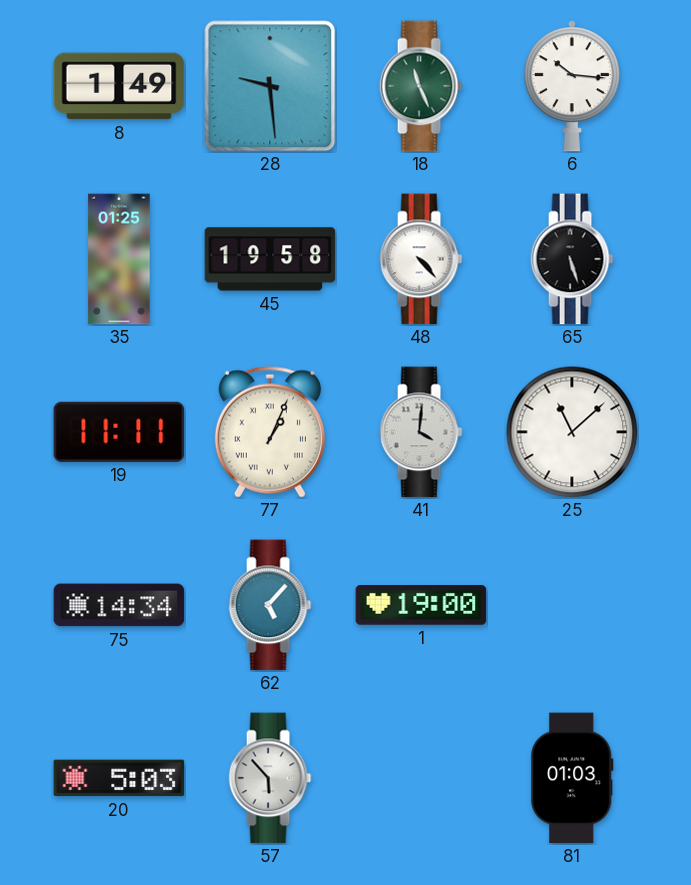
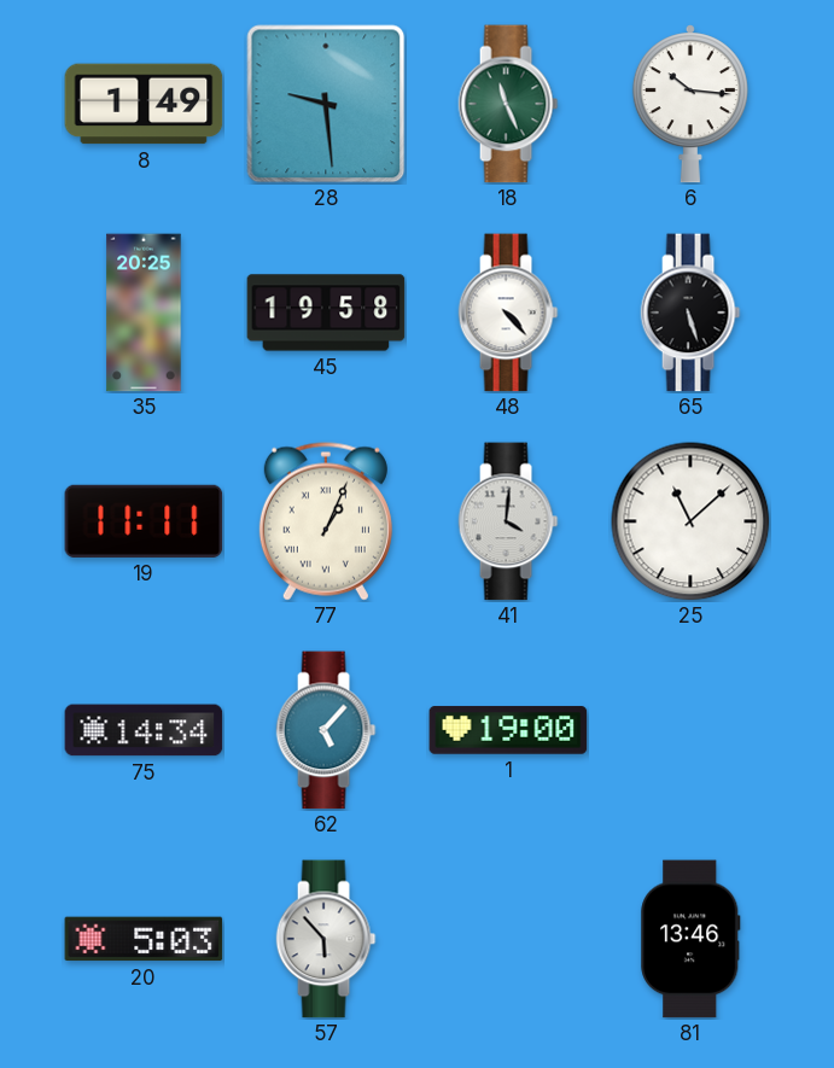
35: 01:25 -> 20:25
81: 01:03 -> 13:46
